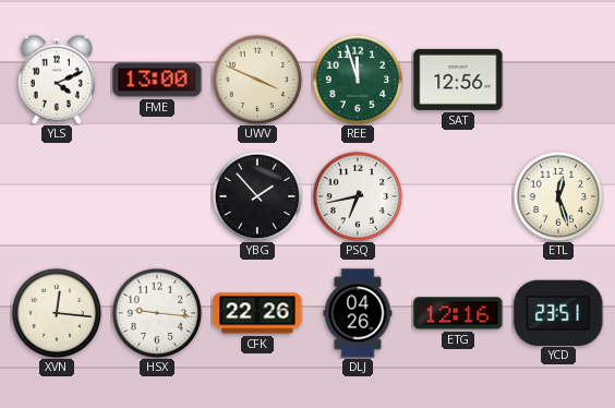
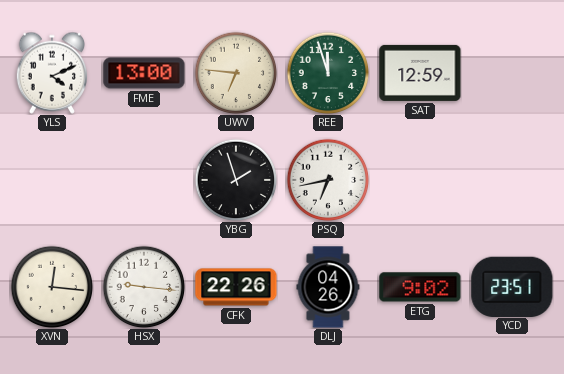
UWV: 3:49 -> 6:46
SAT: 12:56 -> 12:59
YBG: 1:53 -> 1:57
ETL: 12:27 -> none
ETG: 12:16 -> 9:02
